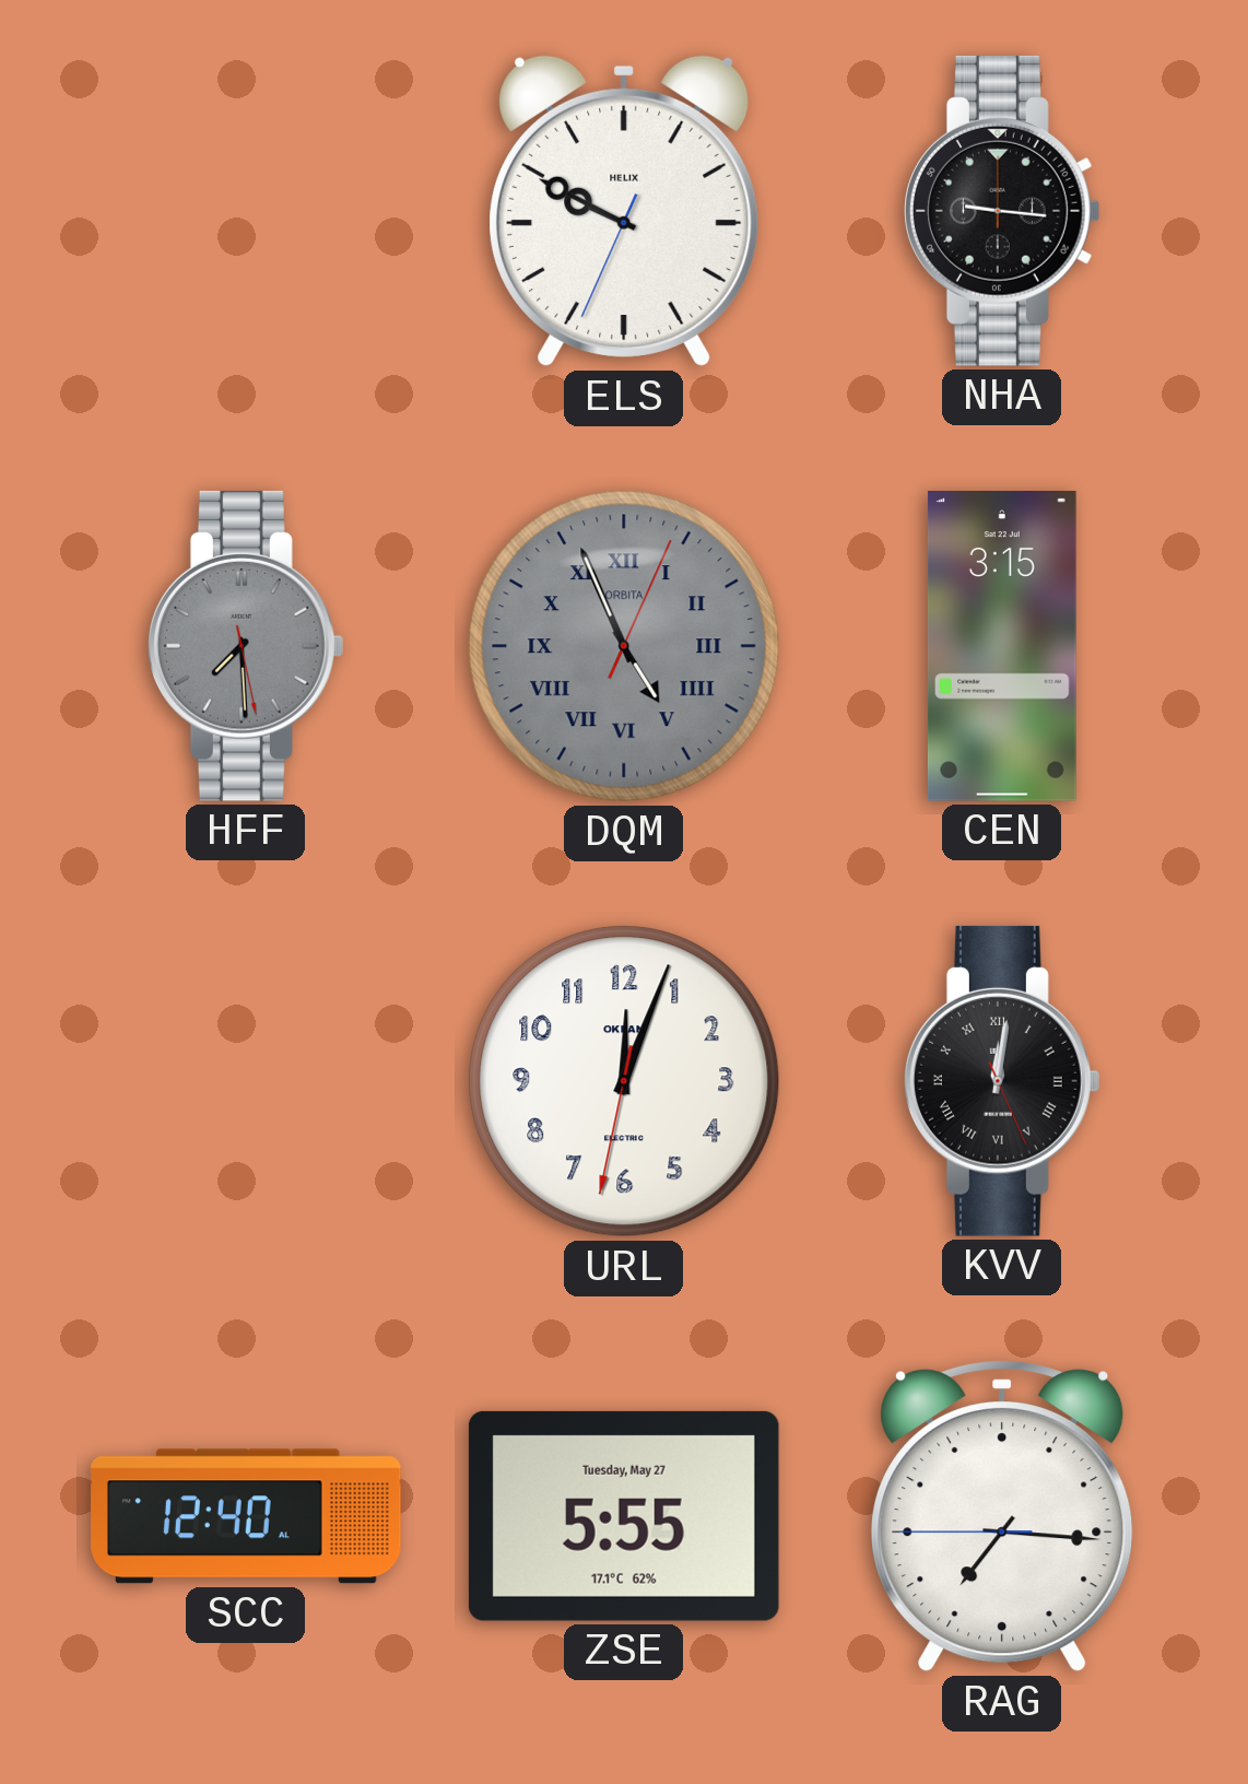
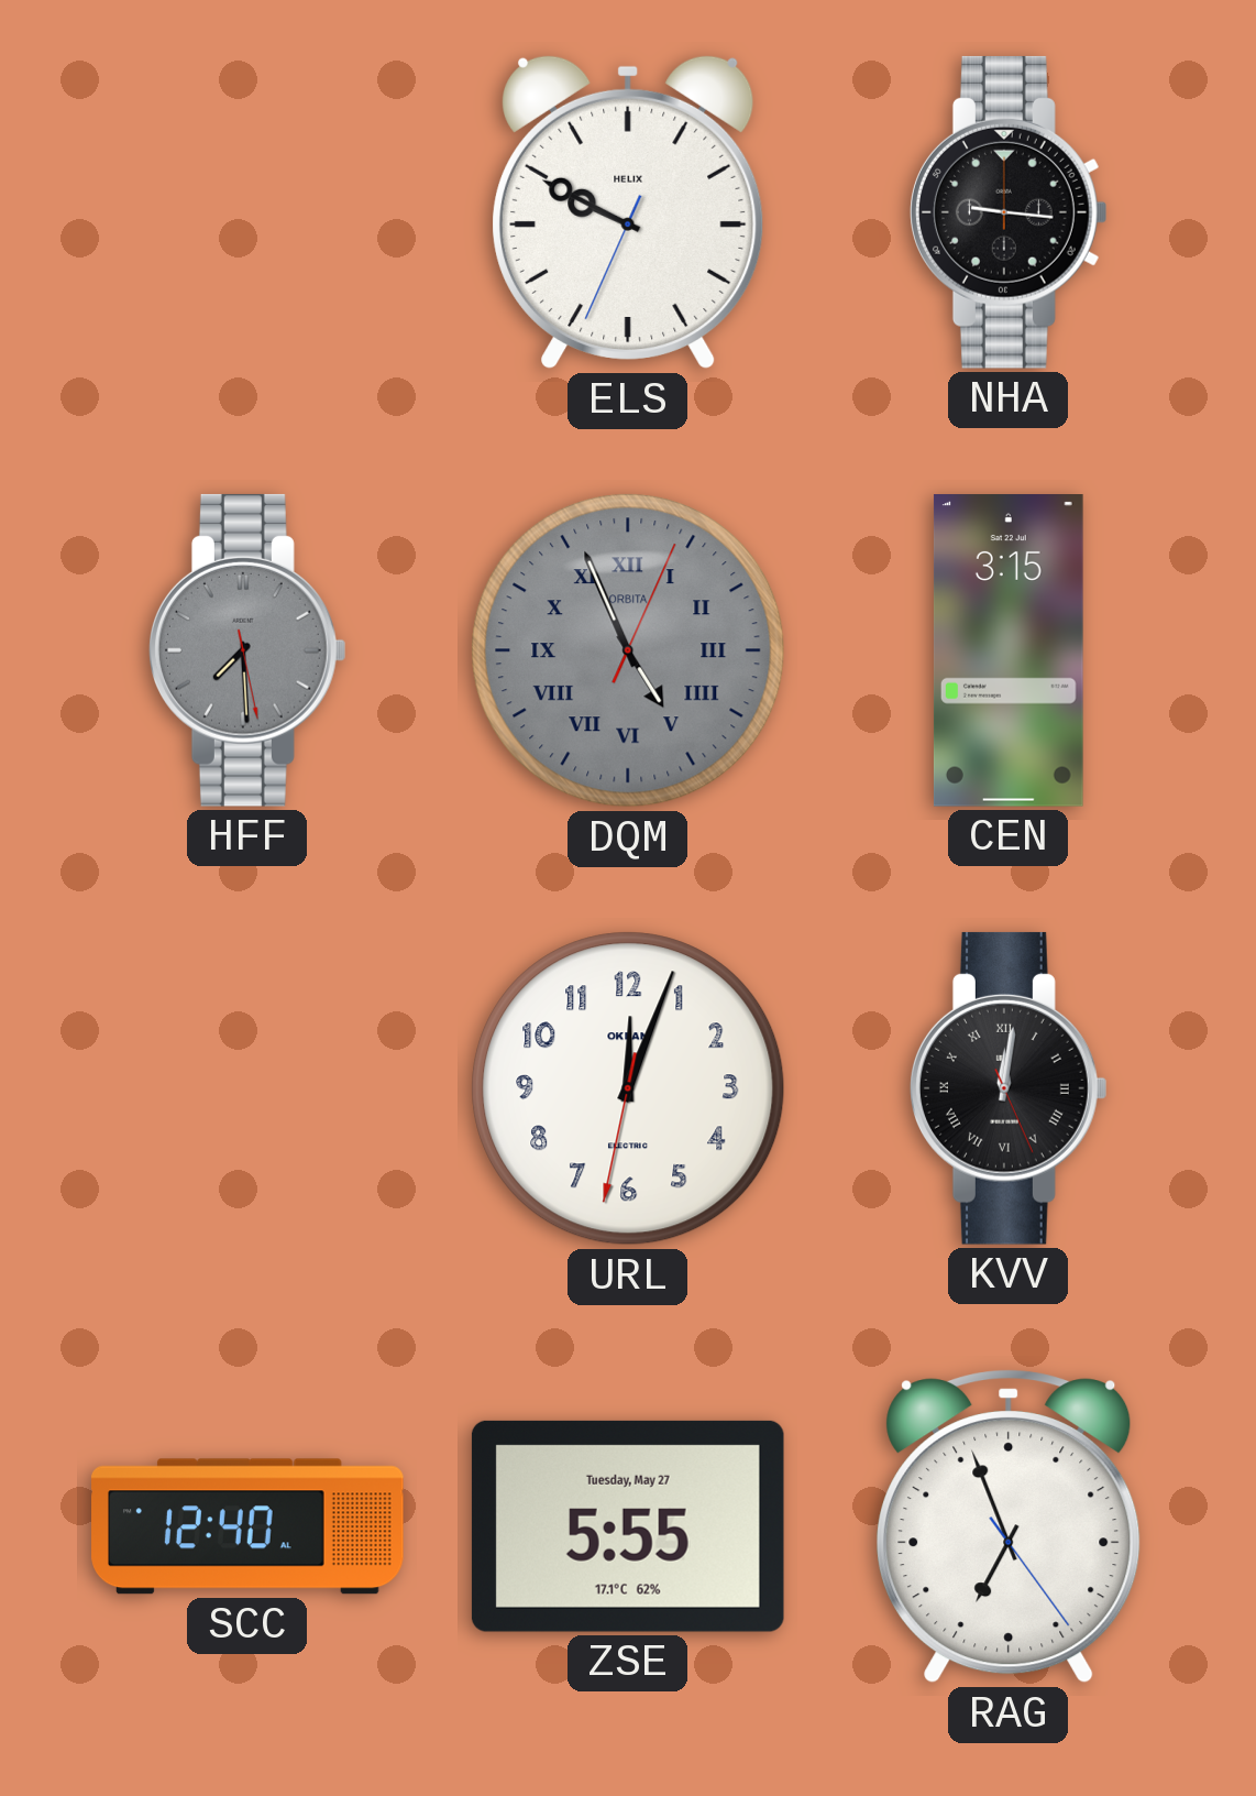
RAG: 7:15 -> 6:56
